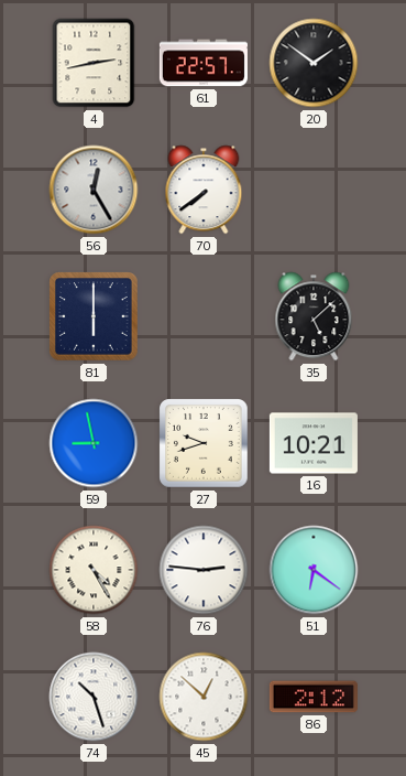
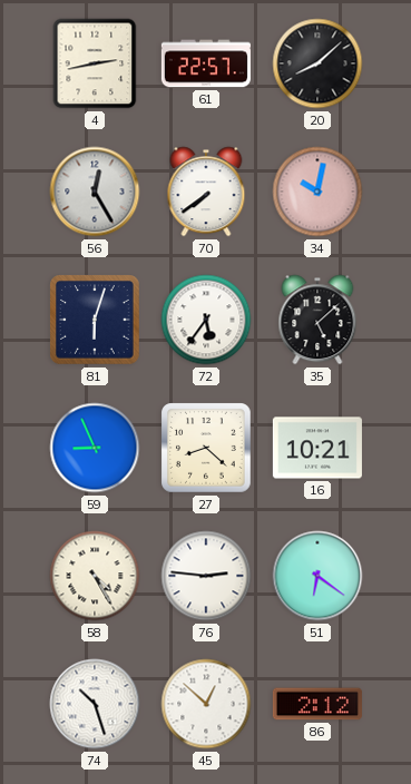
20: 1:51 -> 8:08
34: none -> 10:02
81: 6:00 -> 6:03
72: none -> 5:36
59: 8:58 -> 8:56
27: 9:42 -> 8:22
